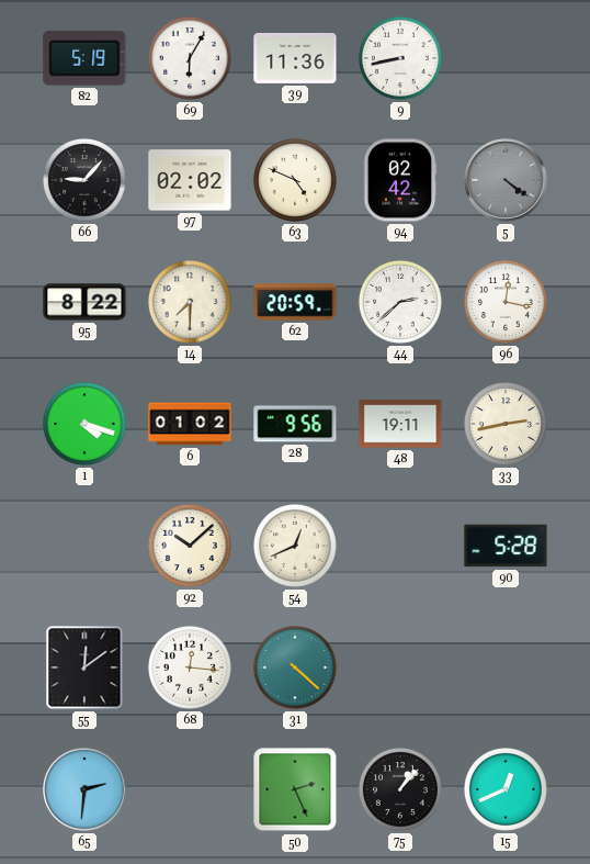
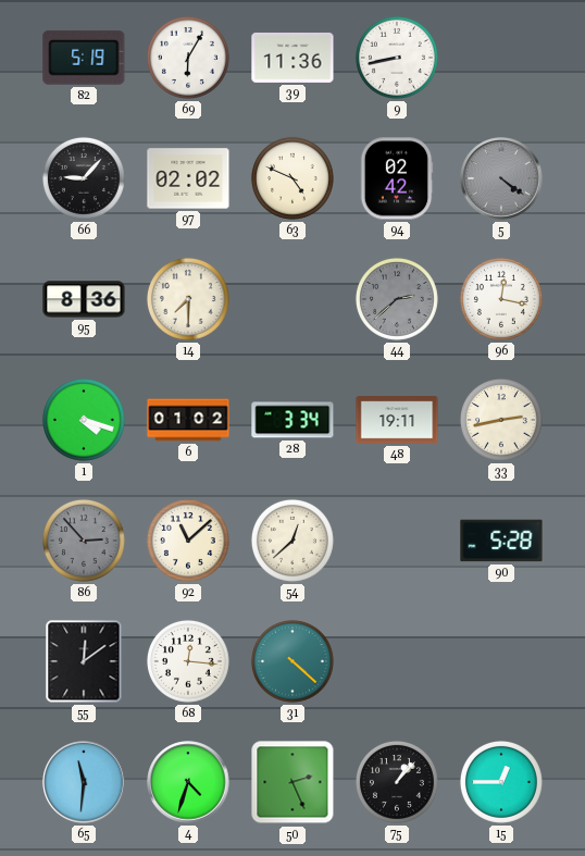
95: 8:22 -> 8:36
62: 20:59 -> none
44 dial: white -> grey
28: 9:56 -> 3:34
86: none -> 2:53
92: 10:08 -> 11:08
54: 12:41 -> 12:38
65: 2:31 -> 11:31
4: none -> 4:33
15: 12:41 -> 12:45
